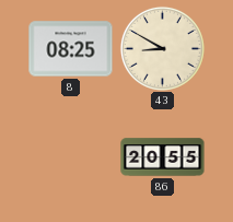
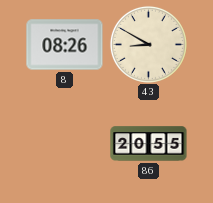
8: 08:25 -> 08:26
